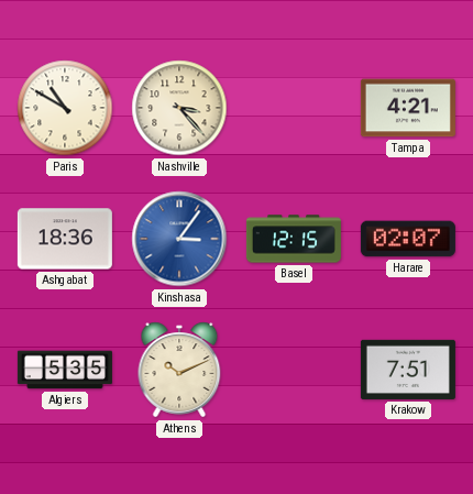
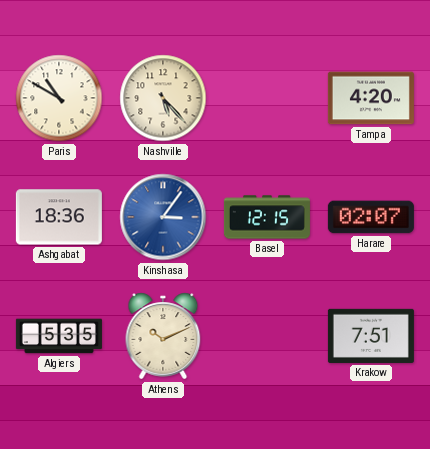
Nashville: 3:23 -> 5:23
Tampa: 4:21 -> 4:20
